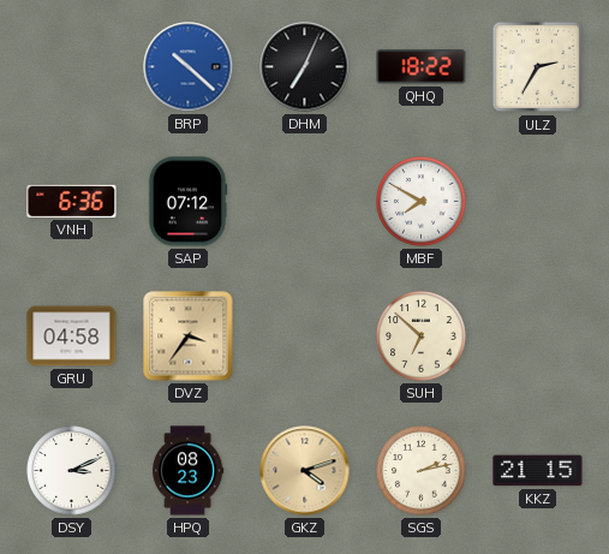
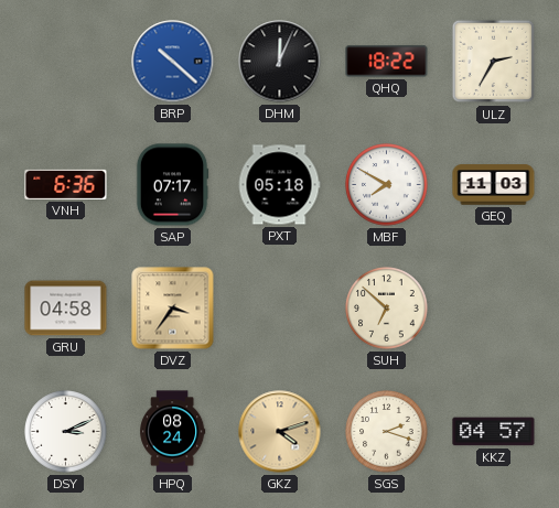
DHM: 7:04 -> 12:04
SAP: 07:12 -> 07:17
PXT: none -> 05:18
GEQ: none -> 11:03
HPQ: 08:23 -> 08:24
SGS: 2:13 -> 2:18
KKZ: 21:15 -> 04:57
